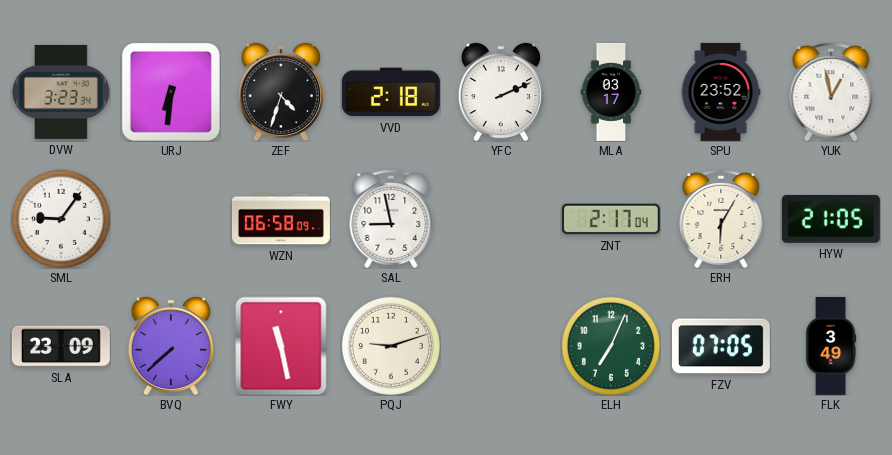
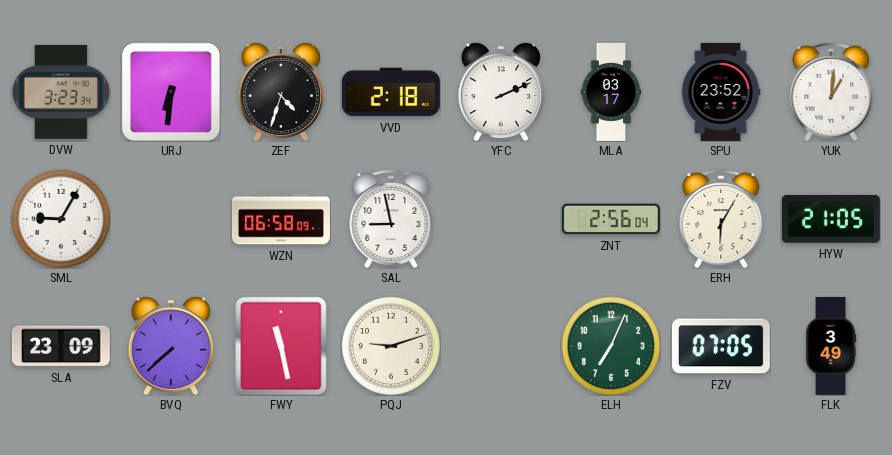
YUK: 12:58 -> 1:01
SML: 9:06 -> 9:05
ZNT: 2:17 -> 2:56
